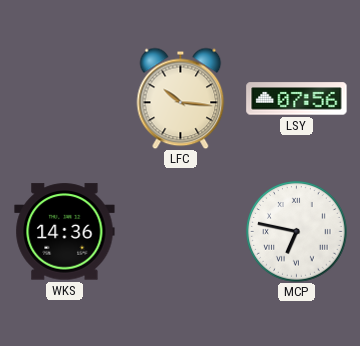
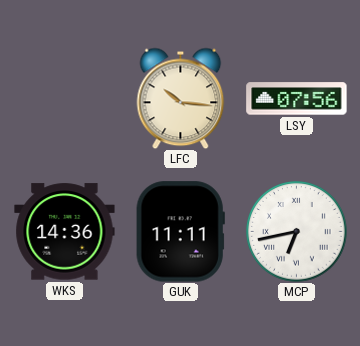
GUK: none -> 11:11
MCP: 6:47 -> 6:43
